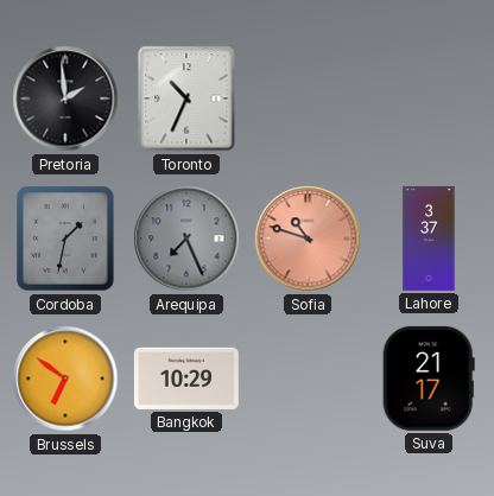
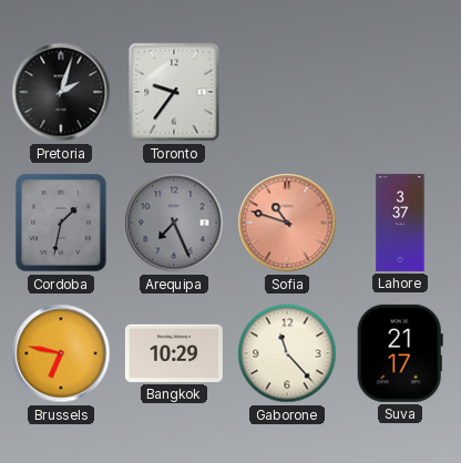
Pretoria: 1:59 -> 2:03
Toronto: 10:34 -> 9:36
Brussels: 6:51 -> 6:47
Gaborone: none -> 11:23
